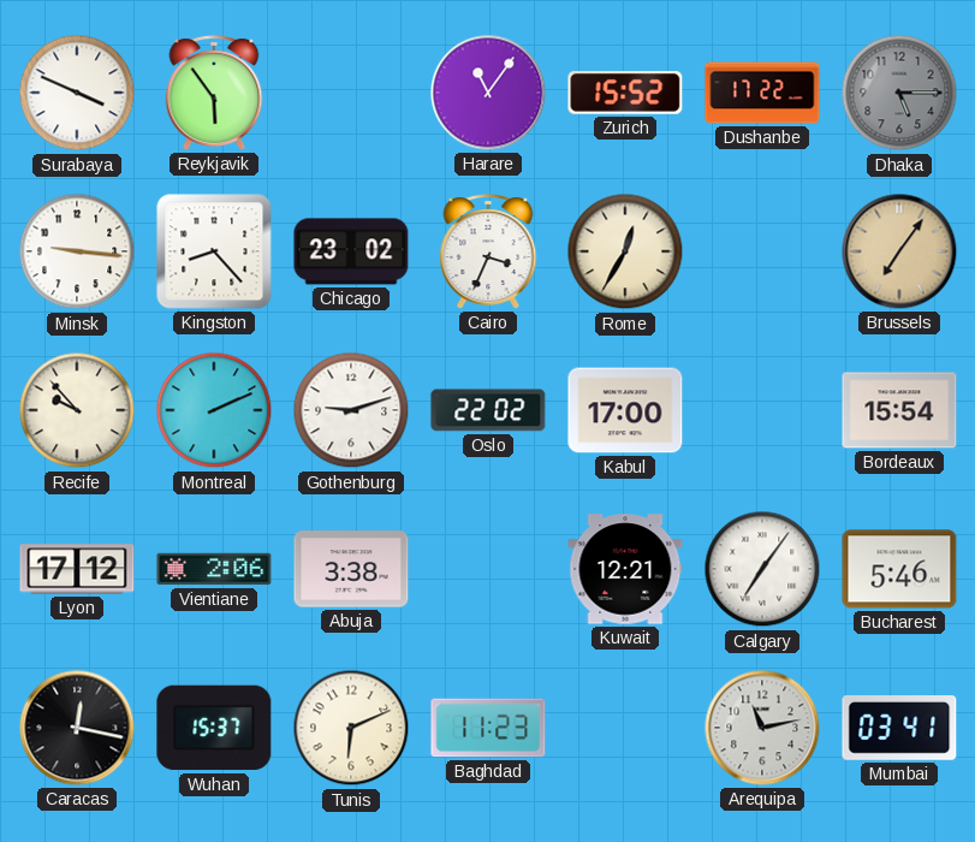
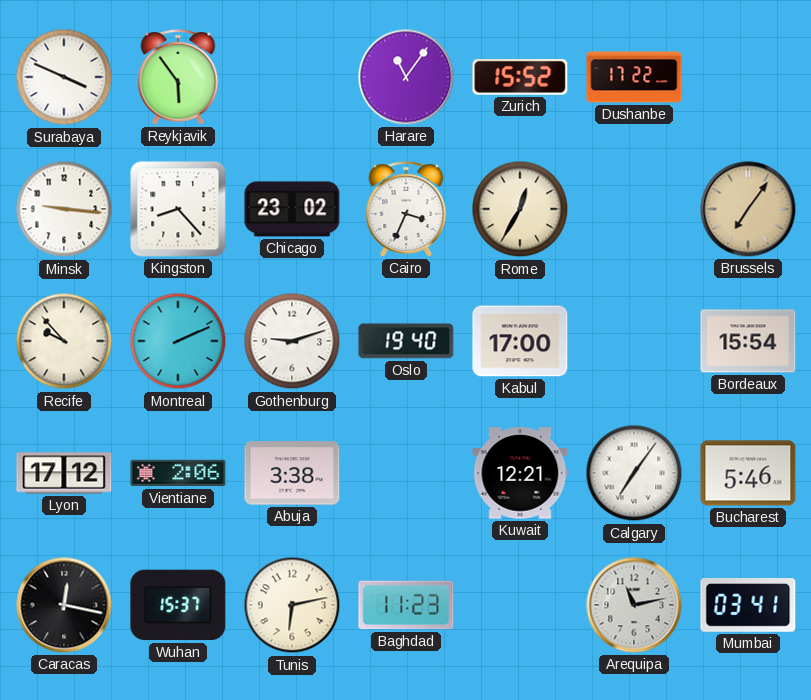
Dhaka: 5:15 -> none
Oslo: 22:02 -> 19:40
Tunis: 6:11 -> 6:13
